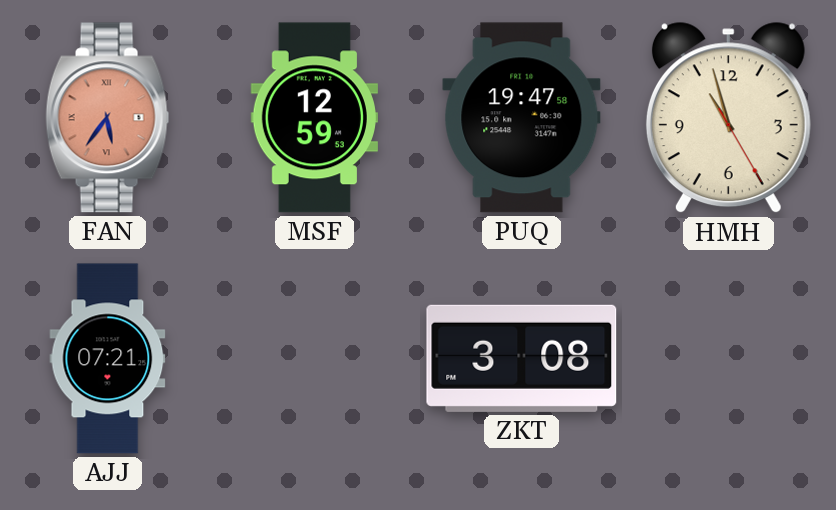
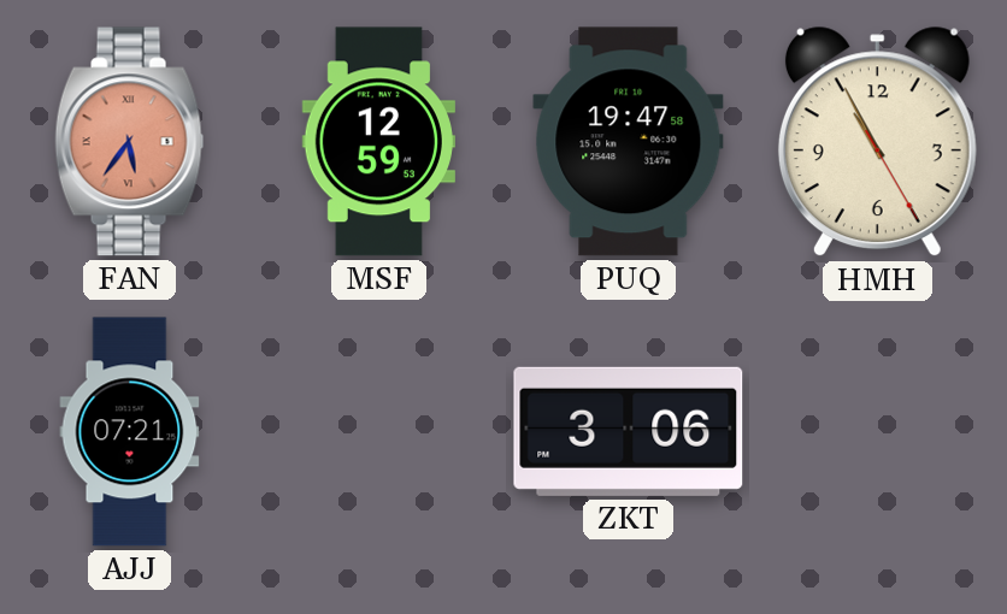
HMH: 10:57 -> 10:55
ZKT: 3:08 -> 3:06
